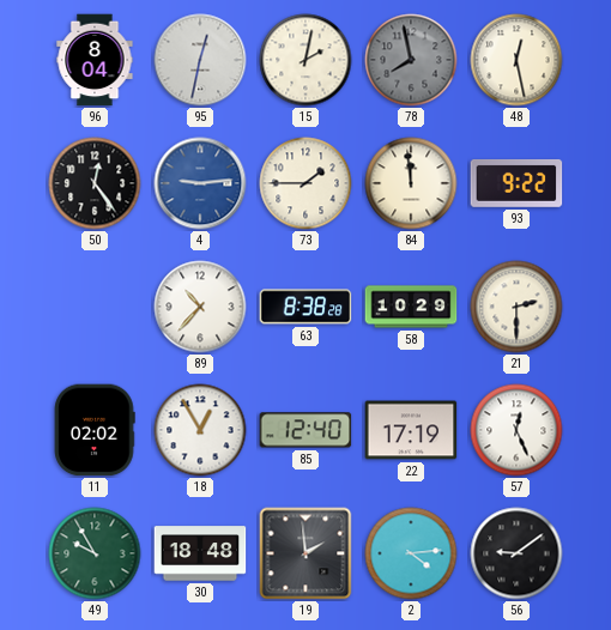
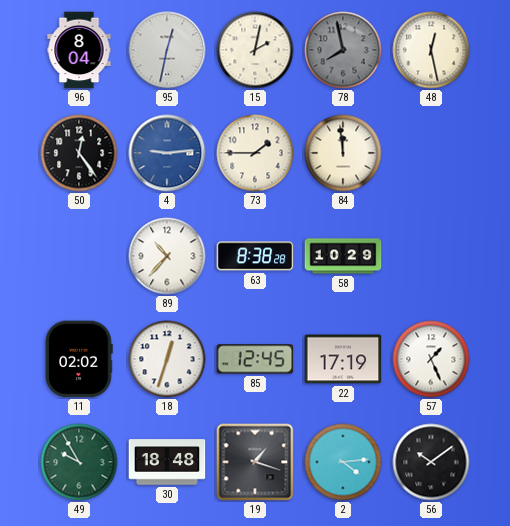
93: 9:22 -> none
21: 2:30 -> none
18: 12:55 -> 12:33
85: 12:40 -> 12:45
57: 12:26 -> 1:26
19: 1:59 -> 1:18
56: 9:09 -> 10:09
